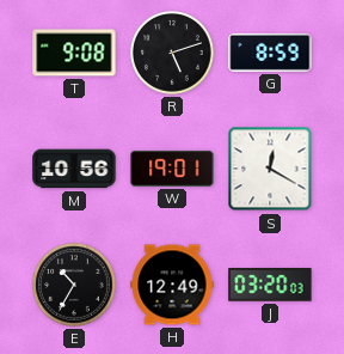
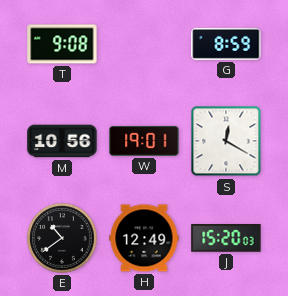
R: 5:12 -> none
E: 10:35 -> 10:39
J: 03:20 -> 15:20
